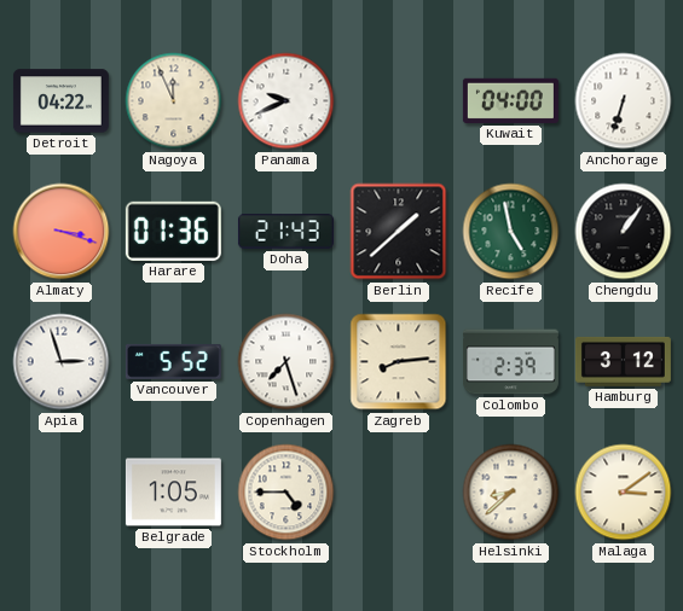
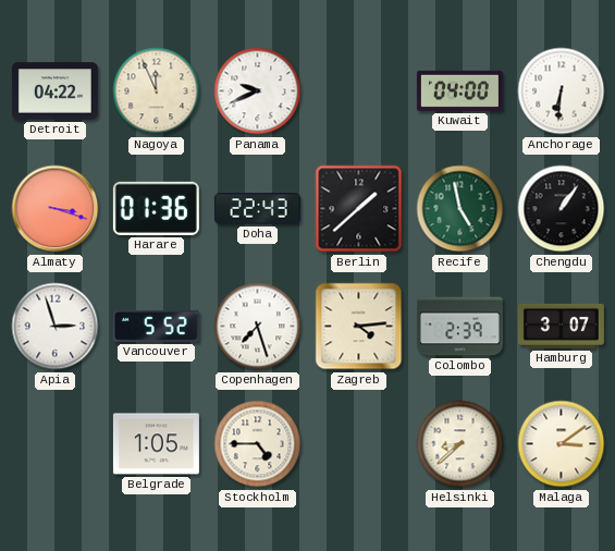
Anchorage: 6:33 -> 6:31
Doha: 21:43 -> 22:43
Zagreb: 8:14 -> 4:14
Hamburg: 3:12 -> 3:07
